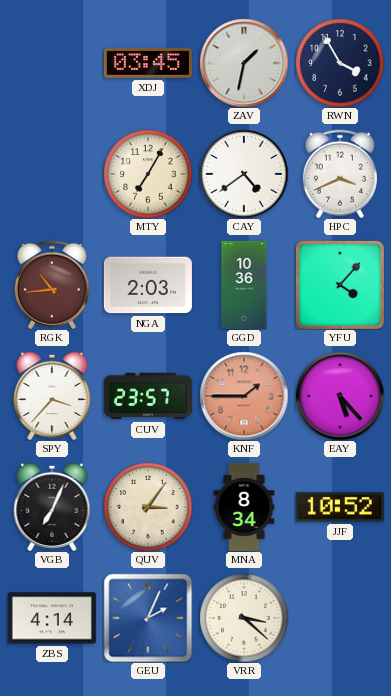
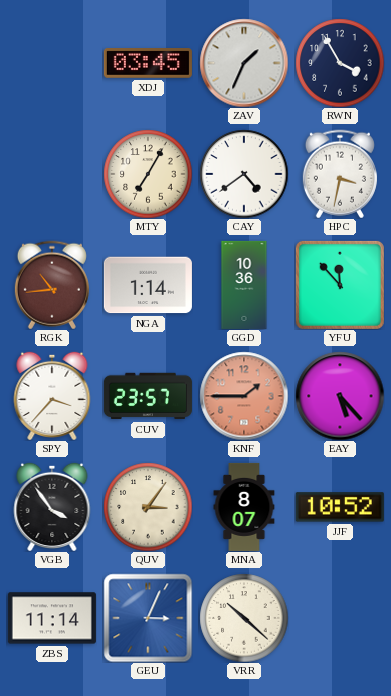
ZAV: 1:32 -> 1:34
HPC: 3:41 -> 3:32
NGA: 2:03 -> 1:14
YFU: 4:07 -> 11:53
VGB: 7:04 -> 3:54
MNA: 8:34 -> 8:07
ZBS: 4:14 -> 11:14
GEU: 2:04 -> 3:04
VRR: 3:22 -> 10:22
